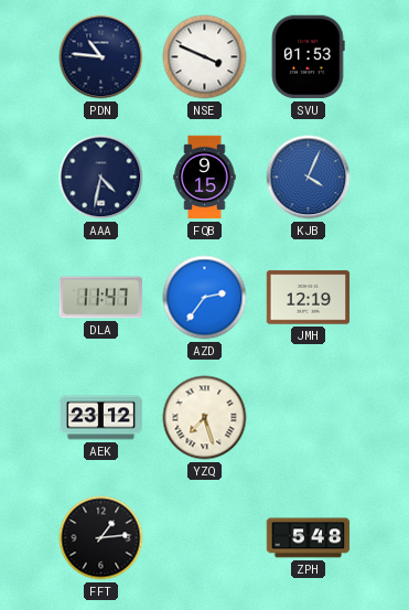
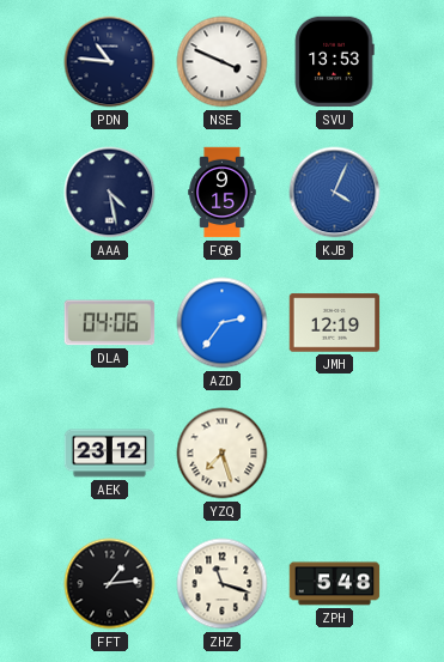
SVU: 01:53 -> 13:53
AAA: 4:32 -> 4:28
DLA: 11:47 -> 04:06
ZHZ: none -> 11:18
